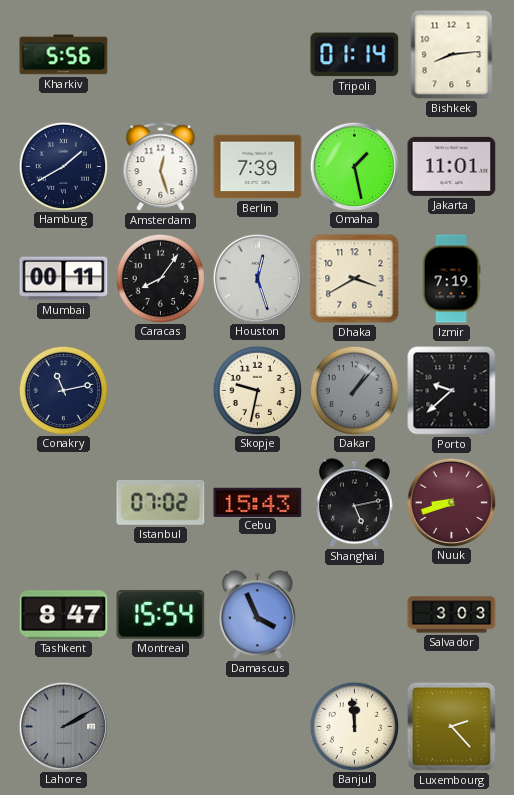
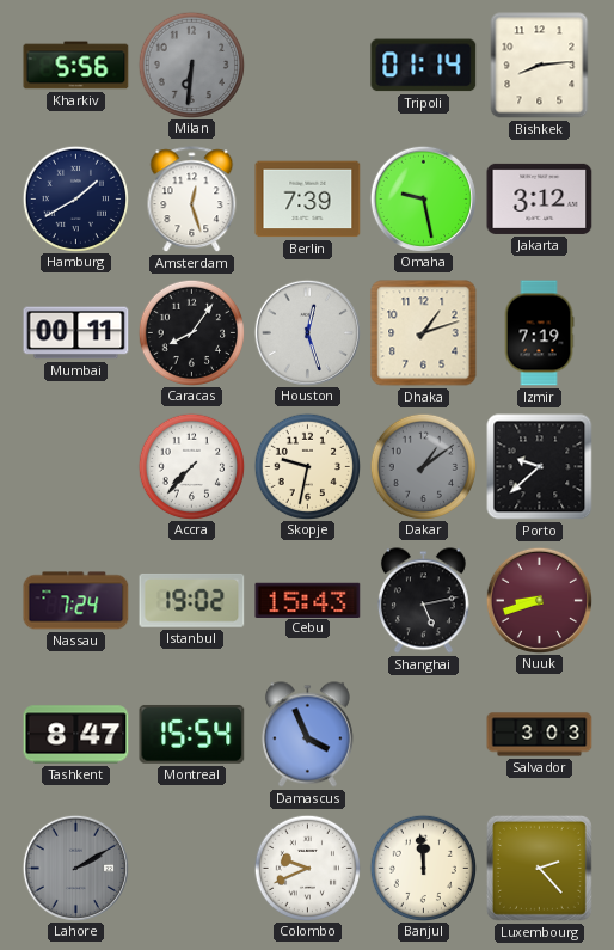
Milan: none -> 6:31
Omaha: 1:28 -> 9:28
Jakarta: 11:01 -> 3:12
Dhaka: 3:40 -> 1:12
Conakry: 11:13 -> none
Accra: none -> 7:37
Dakar: 1:07 -> 1:09
Nassau: none -> 7:24
Istanbul: 07:02 -> 19:02
Colombo: none -> 9:41
